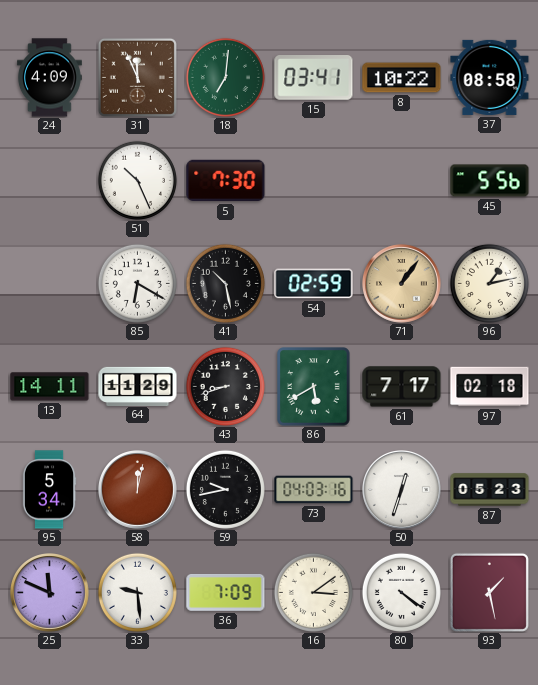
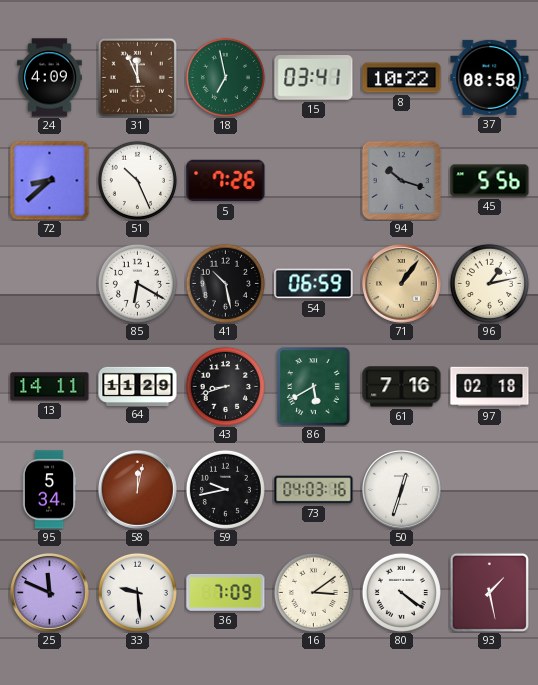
18: 7:01 -> 6:58
72: none -> 8:38
5: 7:30 -> 7:26
94: none -> 10:18
54: 02:59 -> 06:59
61: 7:17 -> 7:16
87: 05:23 -> none
